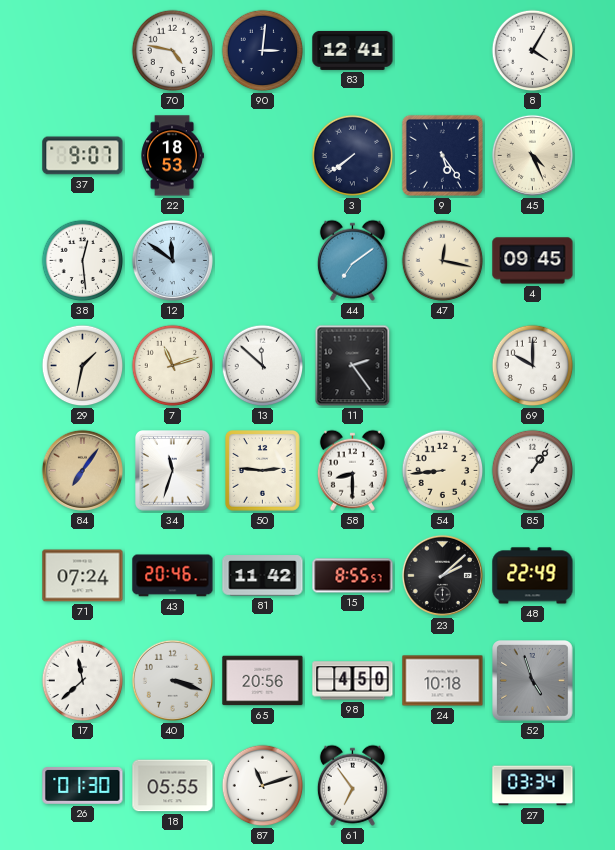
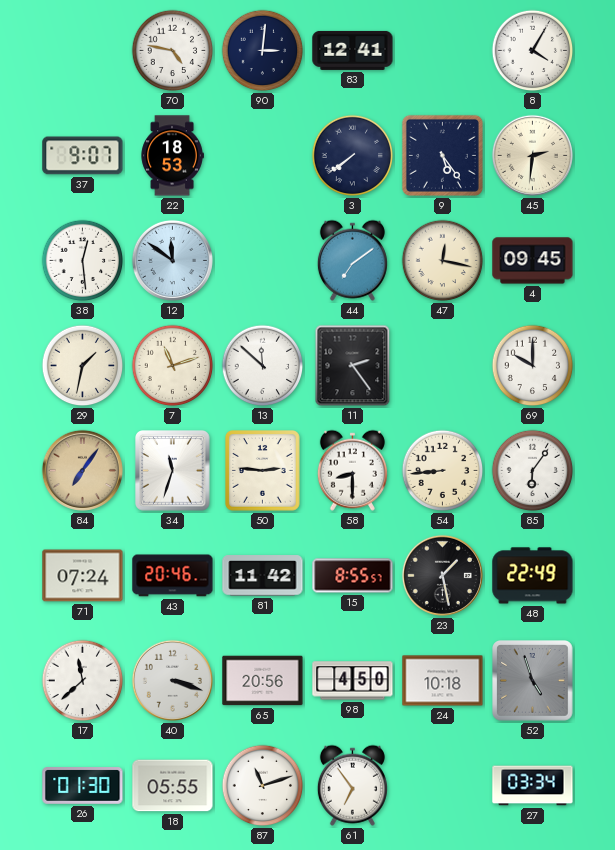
45: 4:26 -> 2:31
85: 1:06 -> 6:06
23: 2:08 -> 1:28
